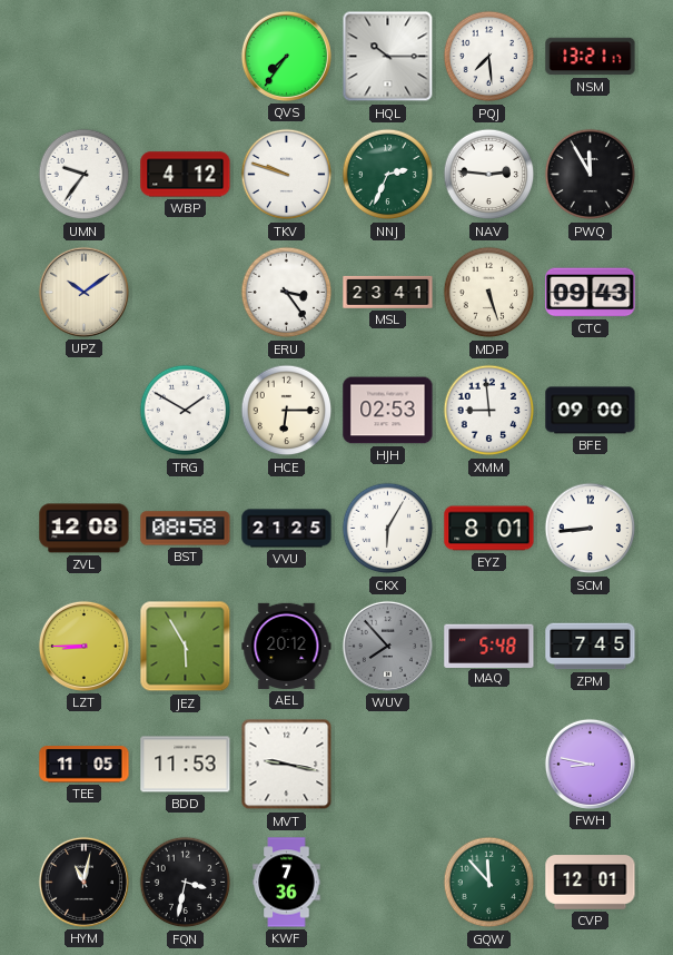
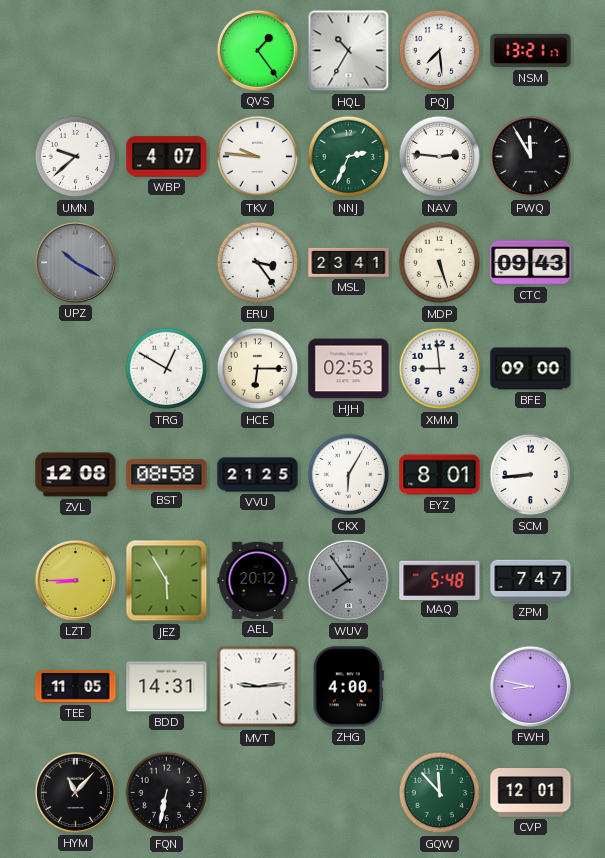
QVS: 7:36 -> 1:24
HQL: 10:15 -> 10:35
UMN: 9:36 -> 9:38
WBP: 4:12 -> 4:07
TKV: 9:48 -> 9:46
UPZ: 10:09 -> 10:20
UPZ dial: cream -> grey
TRG: 1:50 -> 12:50
WUV: 7:53 -> 7:54
ZPM: 7:45 -> 7:47
BDD: 11:53 -> 14:31
MVT: 9:17 -> 9:14
ZHG: none -> 4:00
HYM: 11:02 -> 11:07
FQN: 3:32 -> 6:32
KWF: 7:36 -> none
